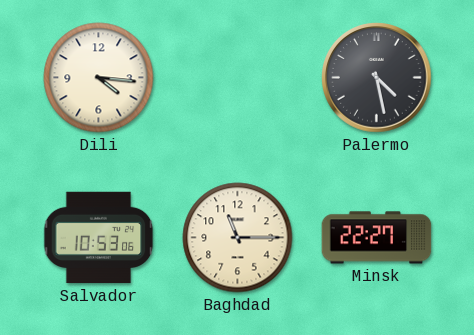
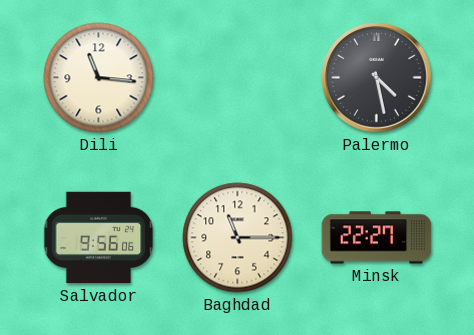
Dili: 4:16 -> 11:16
Salvador: 10:53 -> 9:56
